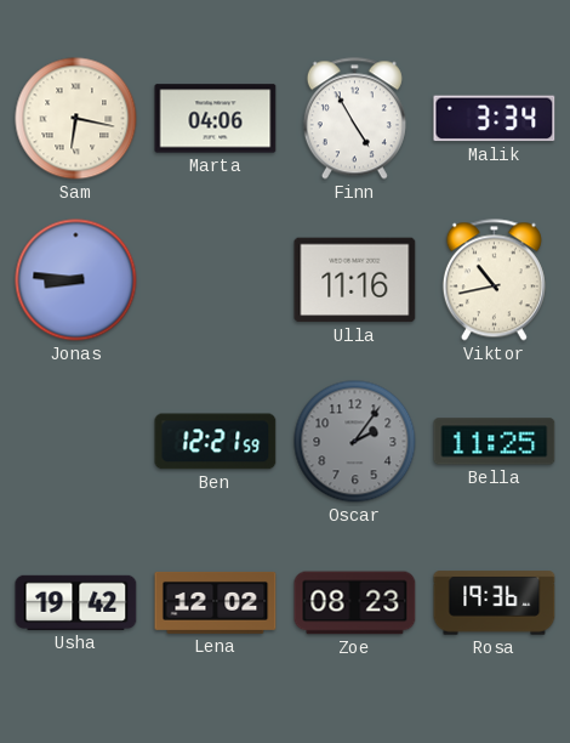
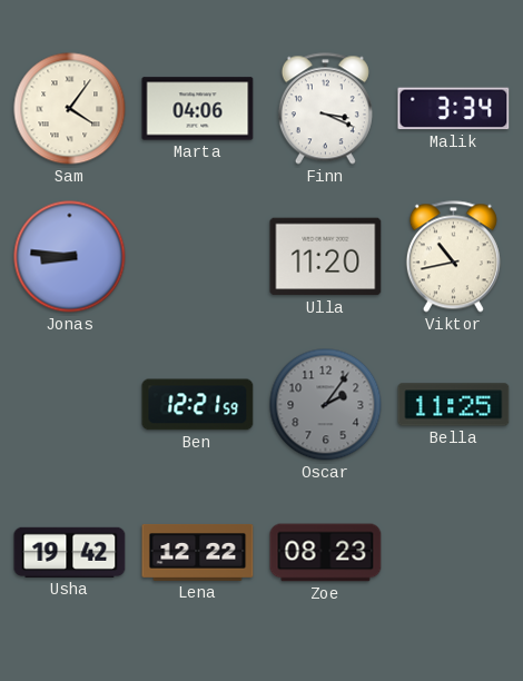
Sam: 6:17 -> 4:06
Finn: 4:55 -> 3:19
Ulla: 11:16 -> 11:20
Lena: 12:02 -> 12:22
Rosa: 19:36 -> none
